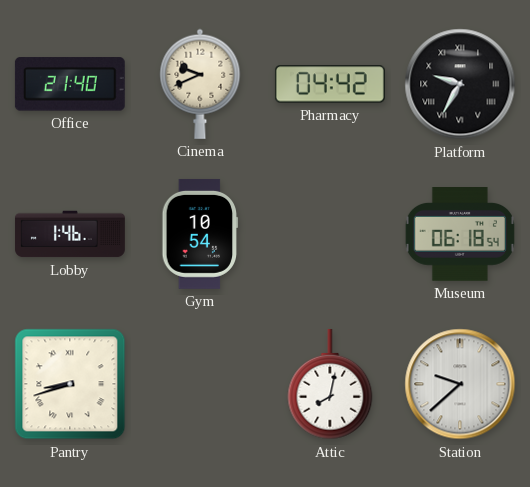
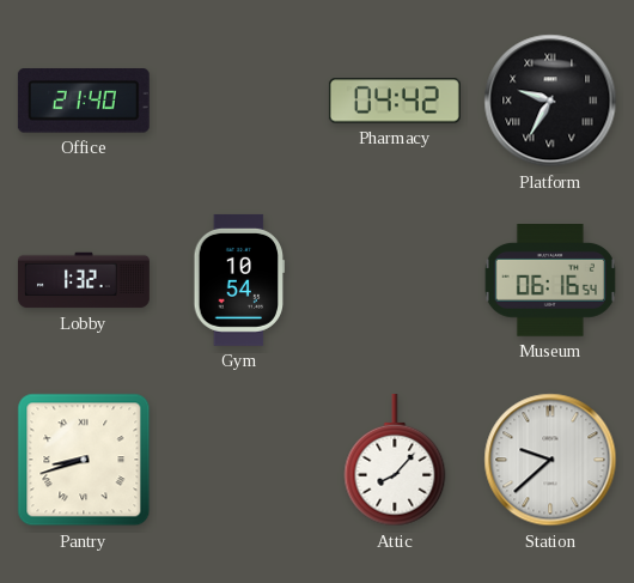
Cinema: 9:41 -> none
Lobby: 1:46 -> 1:32
Museum: 06:18 -> 06:16
Attic: 8:02 -> 8:07
